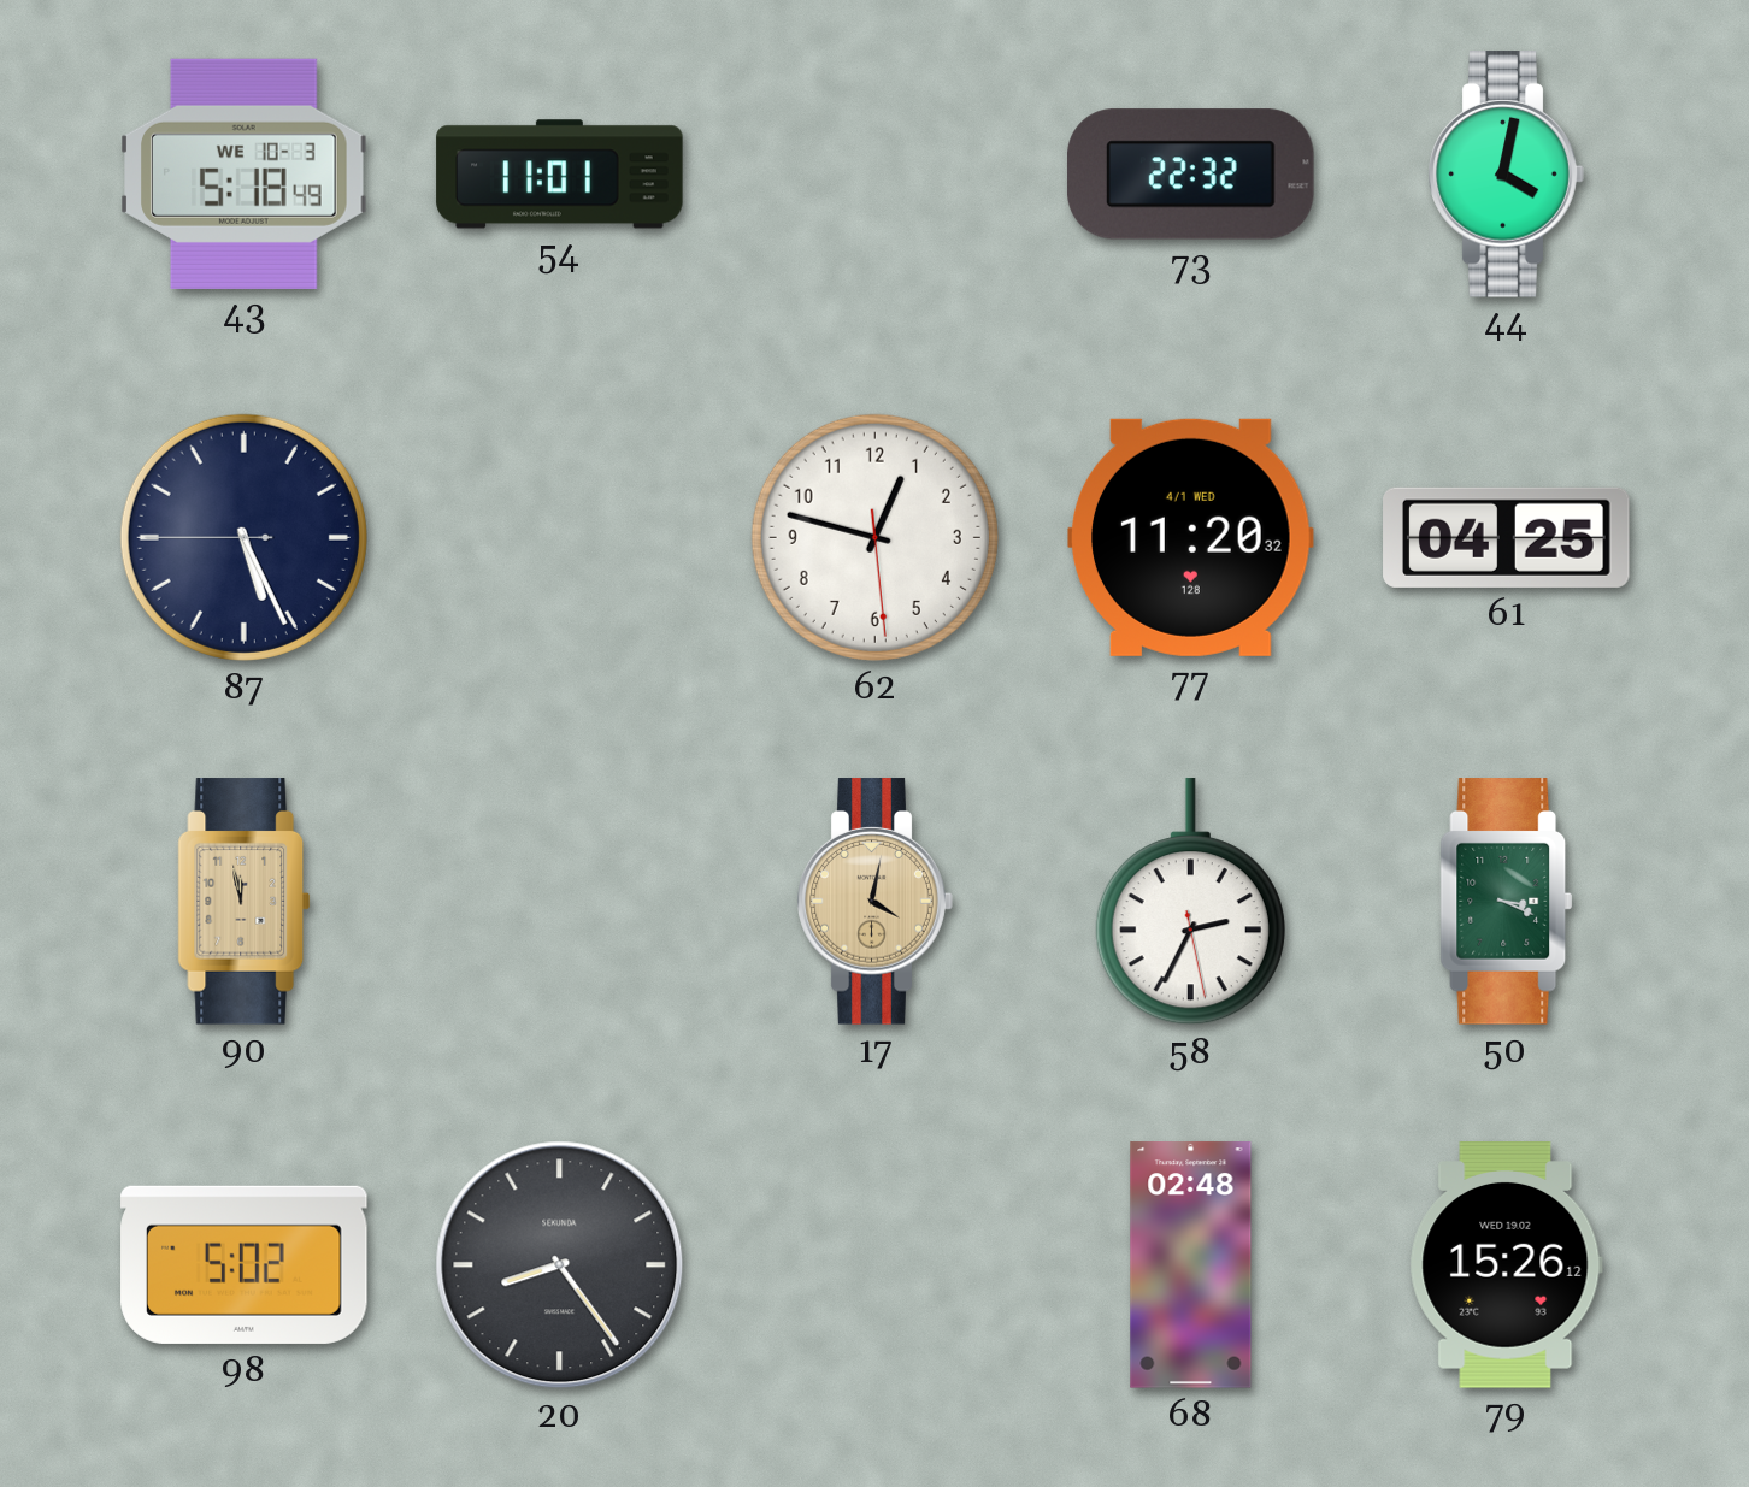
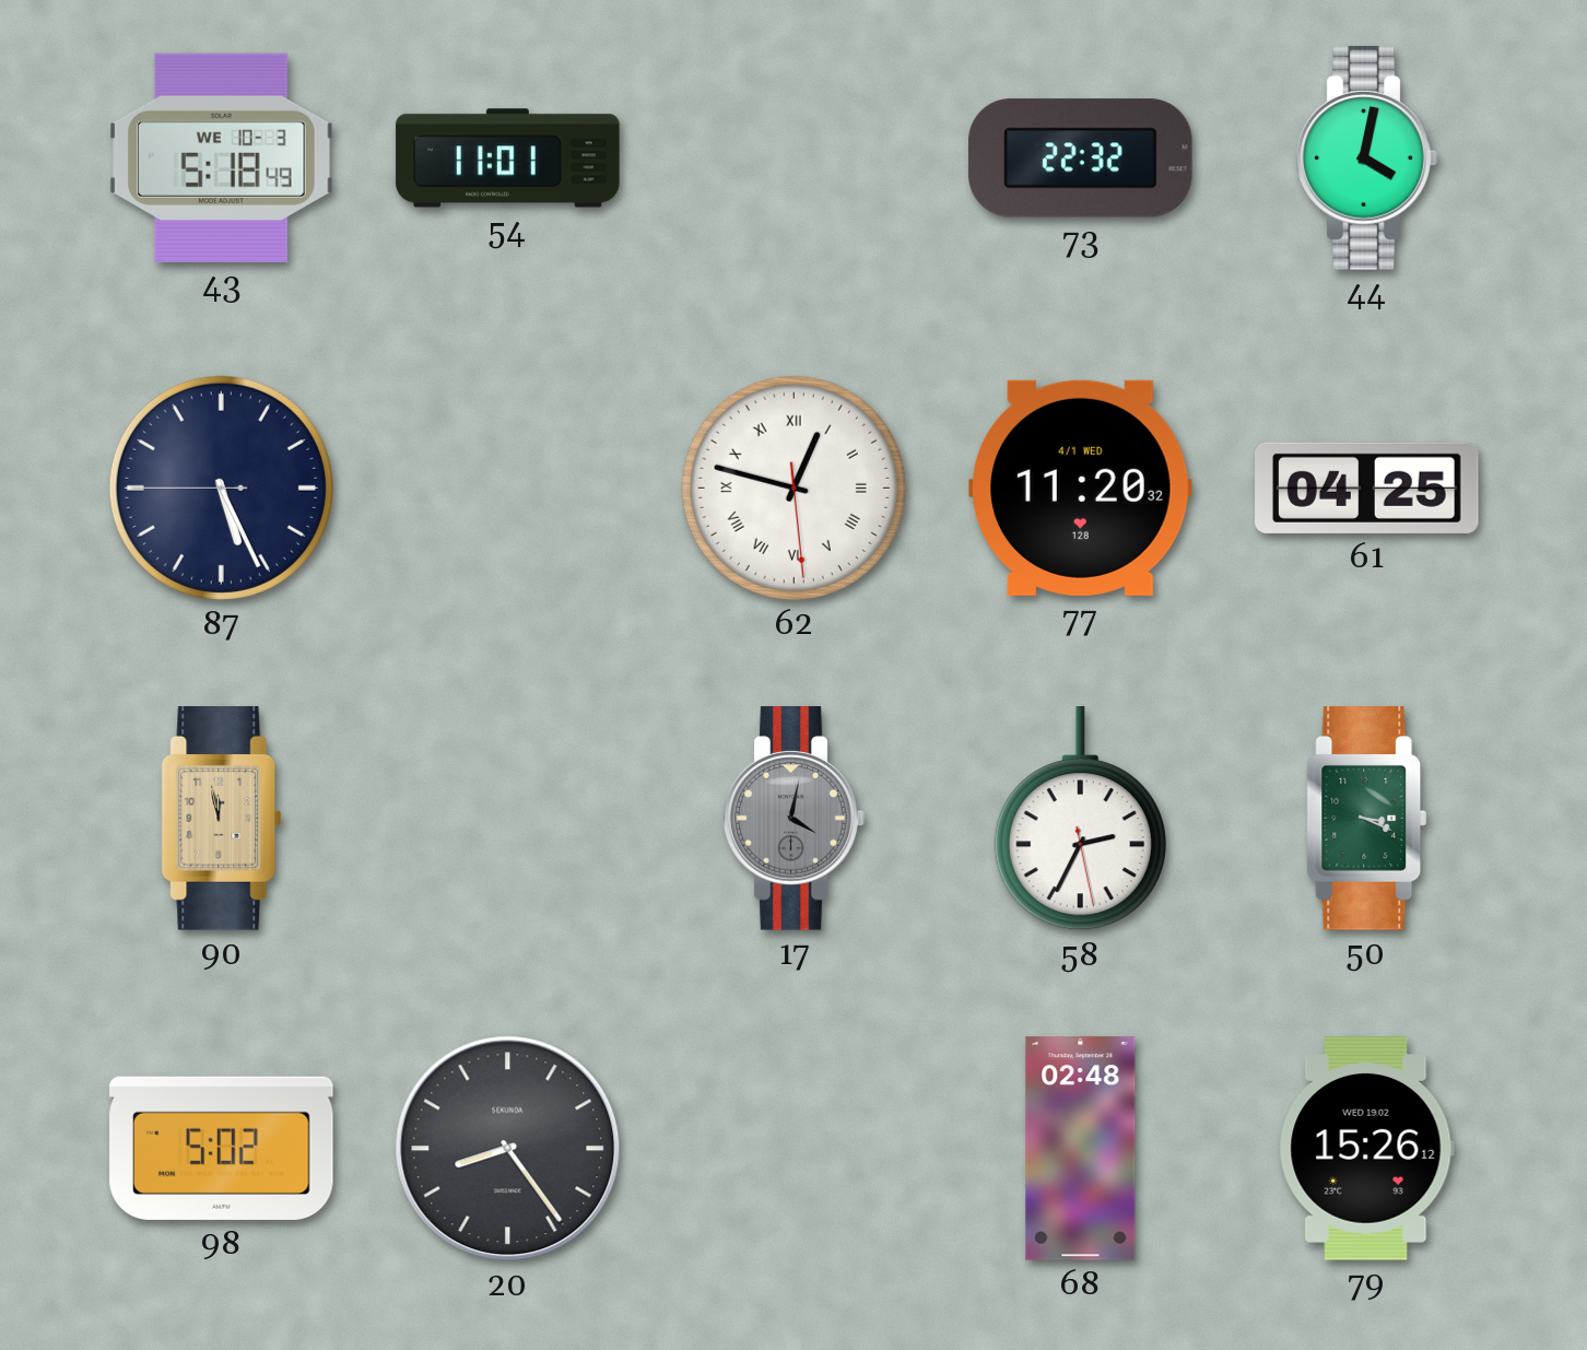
62 numerals: Arabic -> Roman
17 dial: champagne -> grey
